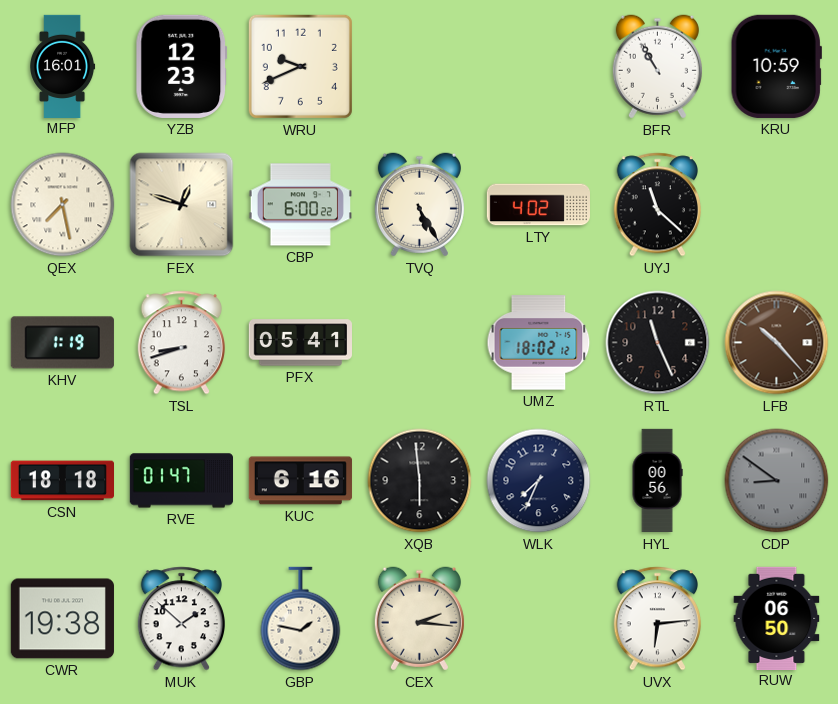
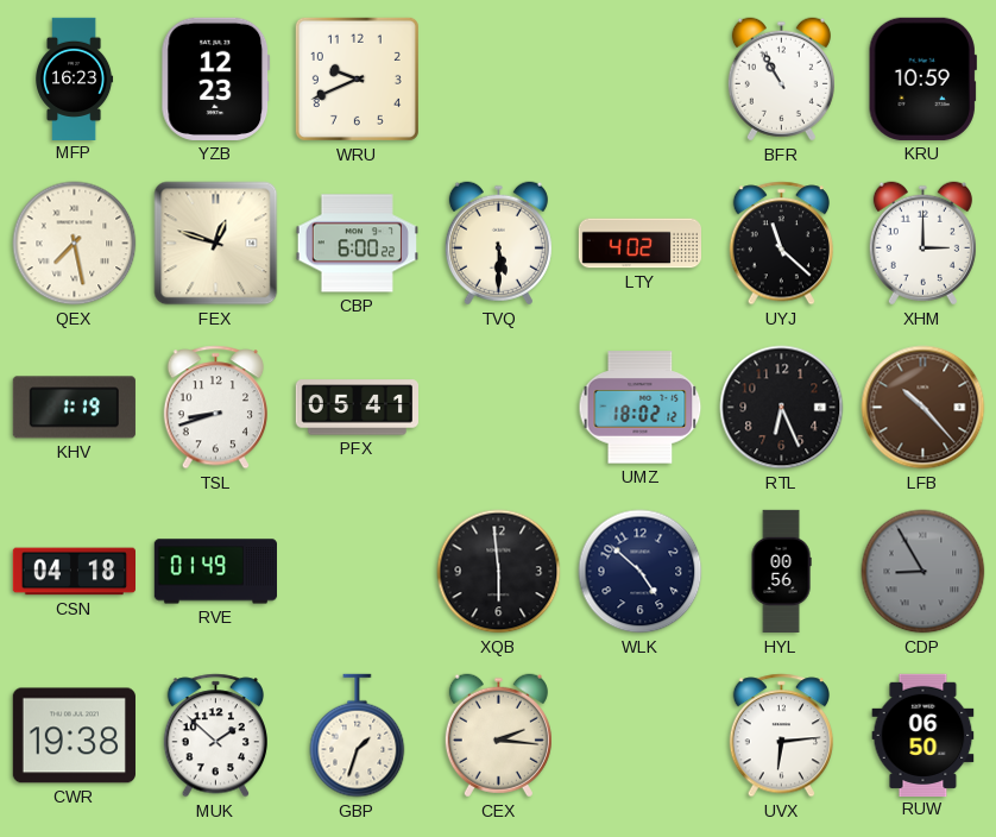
MFP: 16:01 -> 16:23
TVQ: 5:25 -> 5:30
XHM: none -> 3:00
RTL: 11:26 -> 6:26
CSN: 18:18 -> 04:18
RVE: 01:47 -> 01:49
KUC: 6:16 -> none
WLK: 7:34 -> 4:52
CDP: 8:51 -> 8:55
GBP: 1:47 -> 1:33
